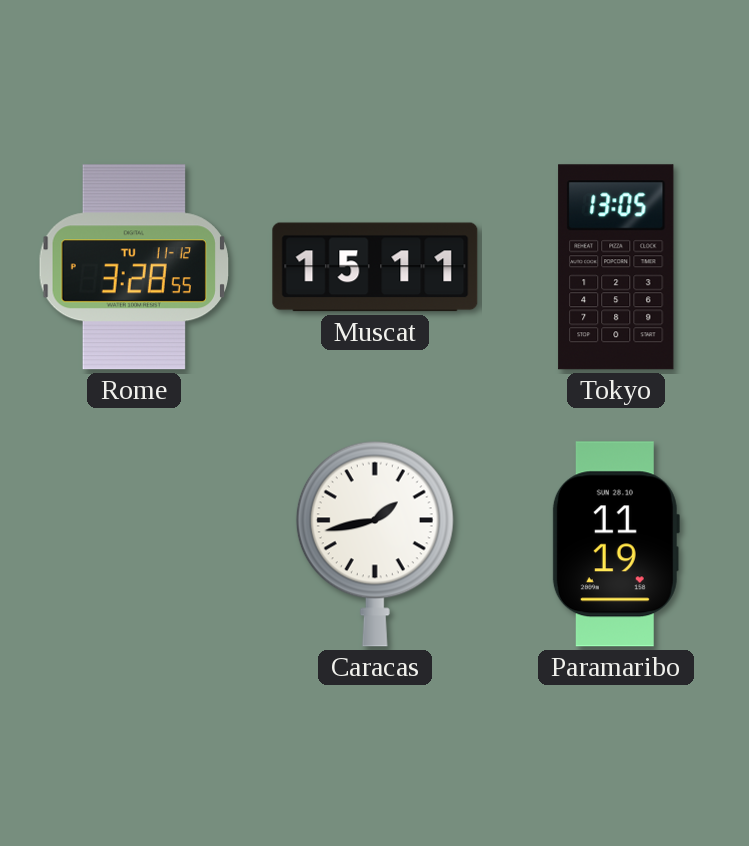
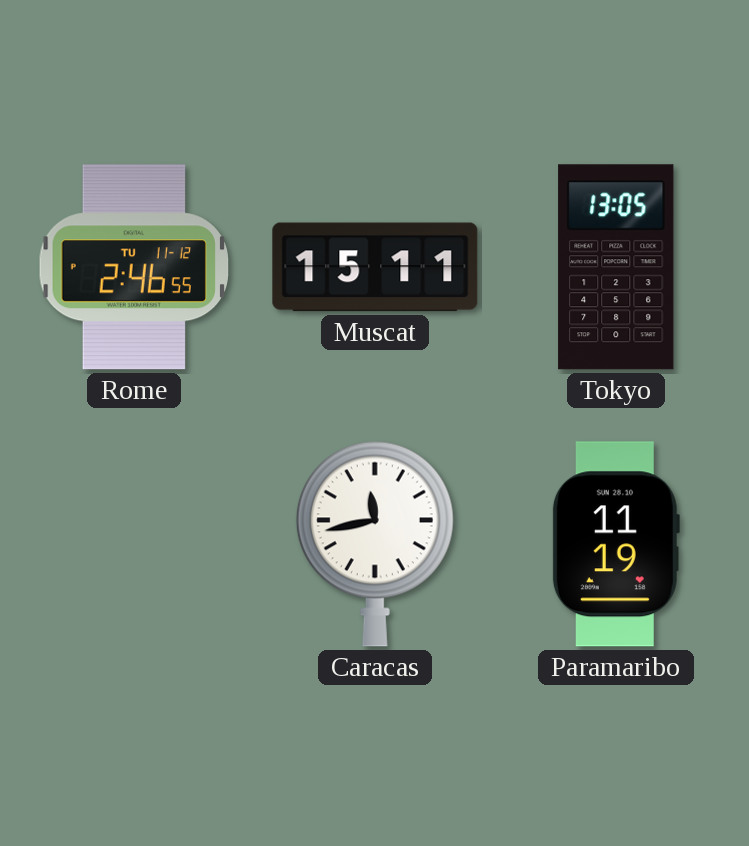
Rome: 3:28 -> 2:46
Caracas: 1:43 -> 11:43
